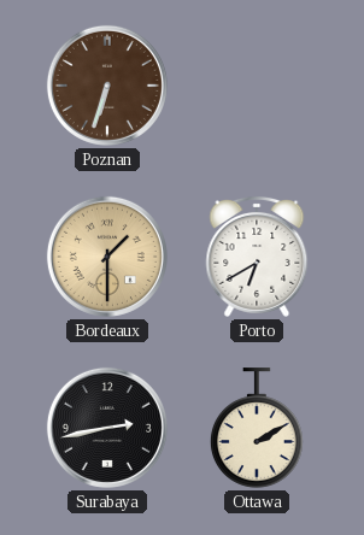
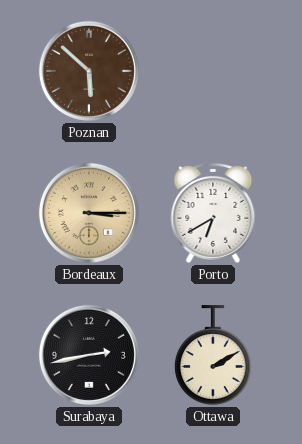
Poznan: 6:33 -> 5:52
Bordeaux: 1:30 -> 3:15
